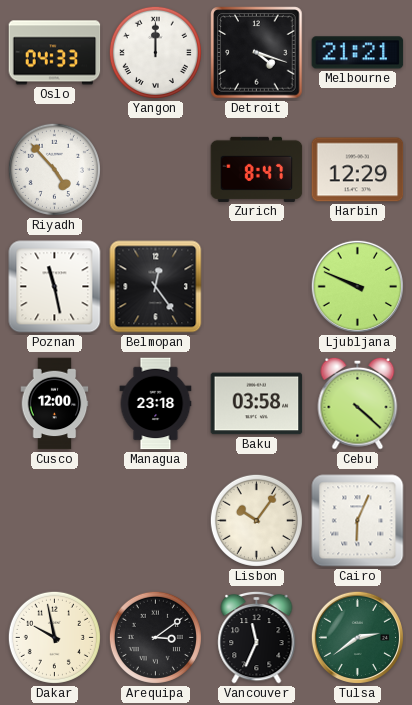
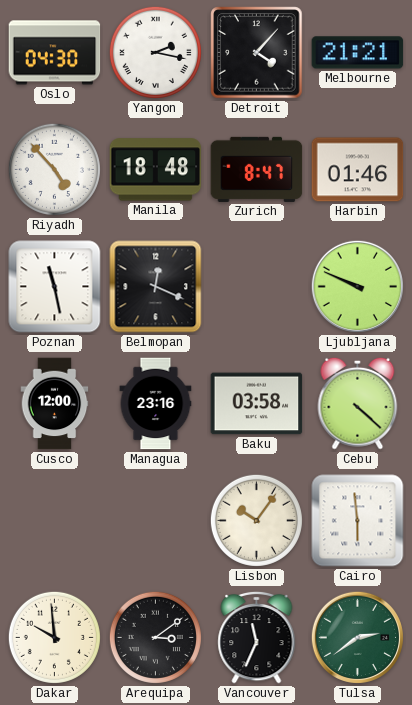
Oslo: 04:33 -> 04:30
Yangon: 12:00 -> 2:17
Detroit: 4:18 -> 4:07
Manila: none -> 18:48
Harbin: 12:29 -> 01:46
Belmopan: 12:24 -> 12:19
Managua: 23:18 -> 23:16
Cairo: 6:04 -> 5:59
Dakar: 9:58 -> 9:59
